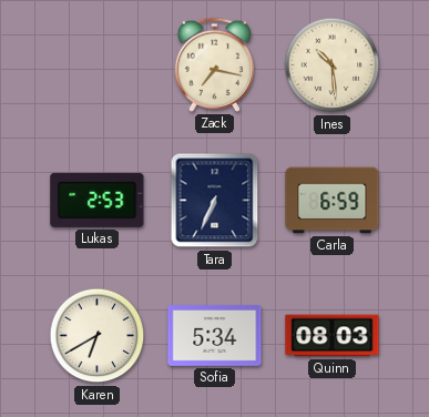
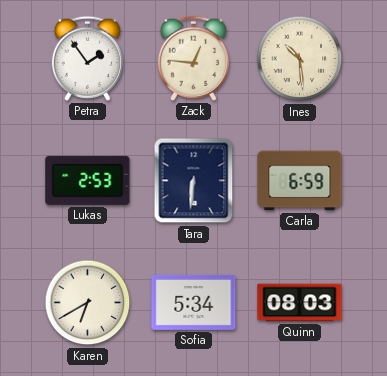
Petra: none -> 1:54
Zack: 7:17 -> 12:46
Tara: 6:34 -> 6:31
